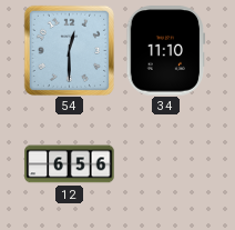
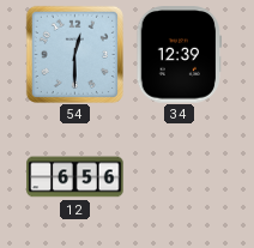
34: 11:10 -> 12:39
